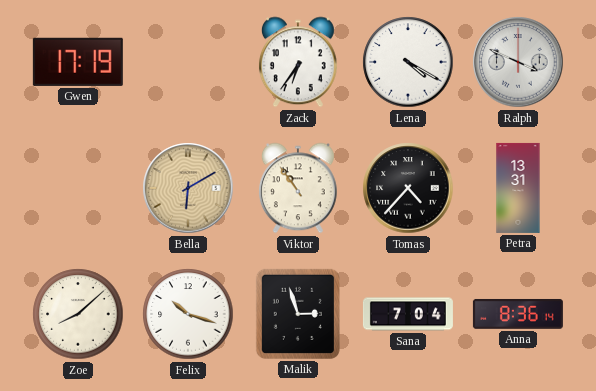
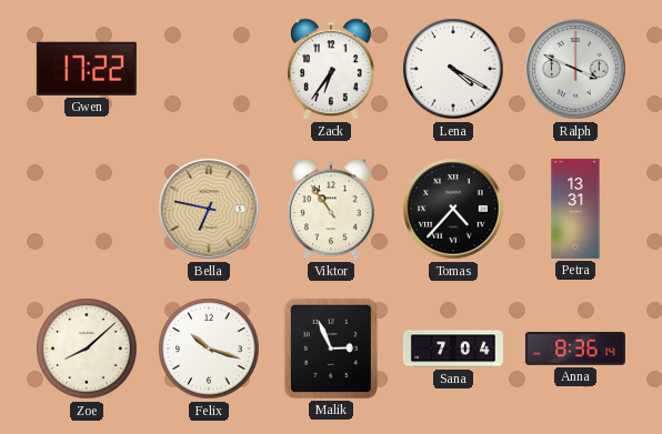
Gwen: 17:19 -> 17:22
Bella: 6:10 -> 6:47
Malik: 2:57 -> 2:56
